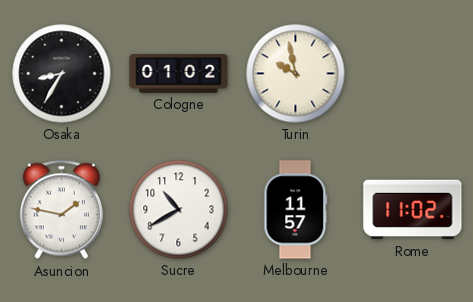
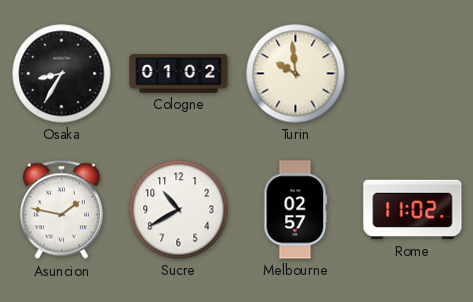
Turin: 9:58 -> 9:59
Melbourne: 11:57 -> 02:57
